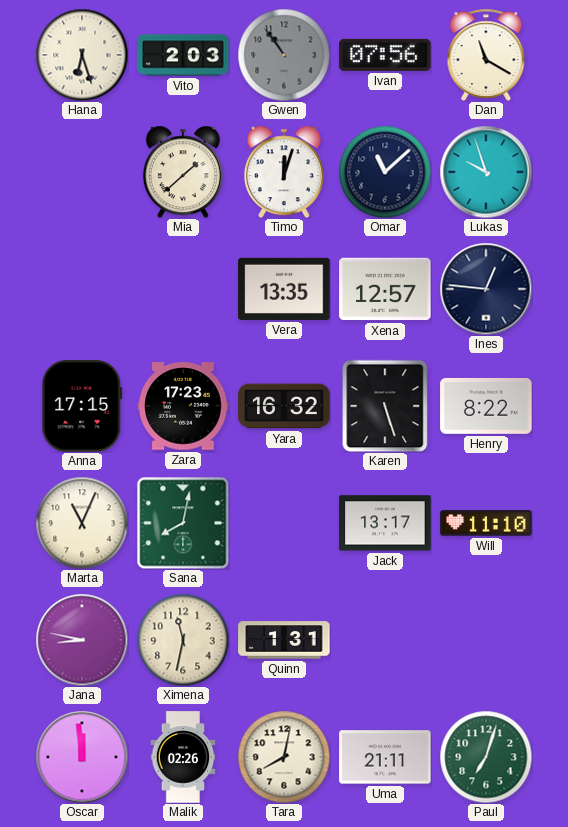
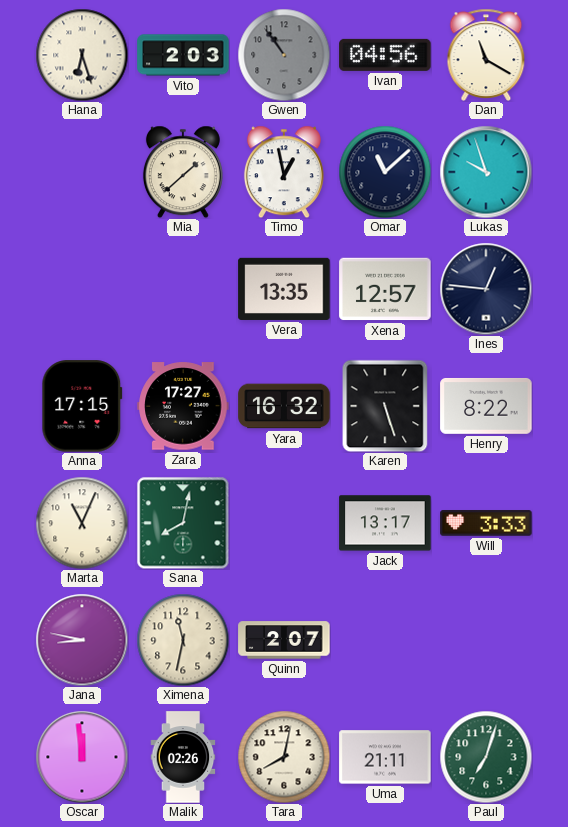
Ivan: 07:56 -> 04:56
Timo: 12:03 -> 12:58
Zara: 17:23 -> 17:27
Will: 11:10 -> 3:33
Quinn: 1:31 -> 2:07
